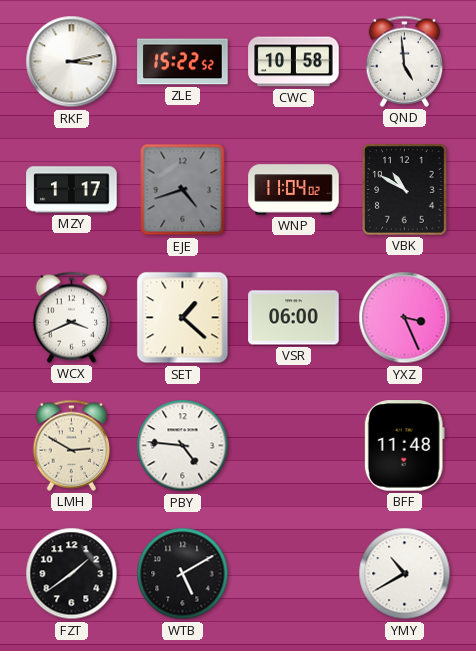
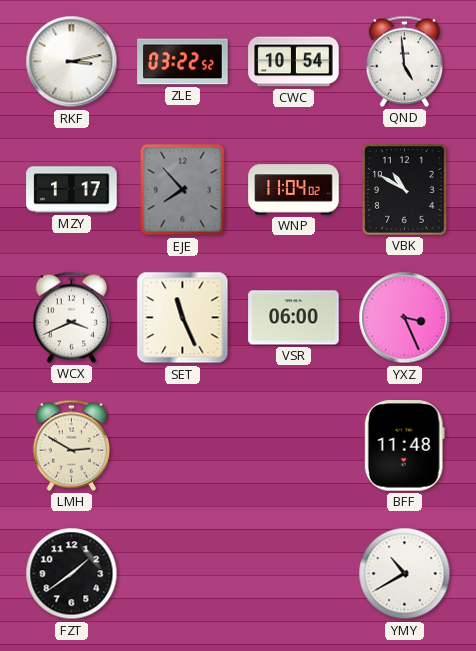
ZLE: 15:22 -> 03:22
CWC: 10:58 -> 10:54
EJE: 4:42 -> 7:53
SET: 1:22 -> 11:26
PBY: 4:46 -> none
WTB: 5:10 -> none
